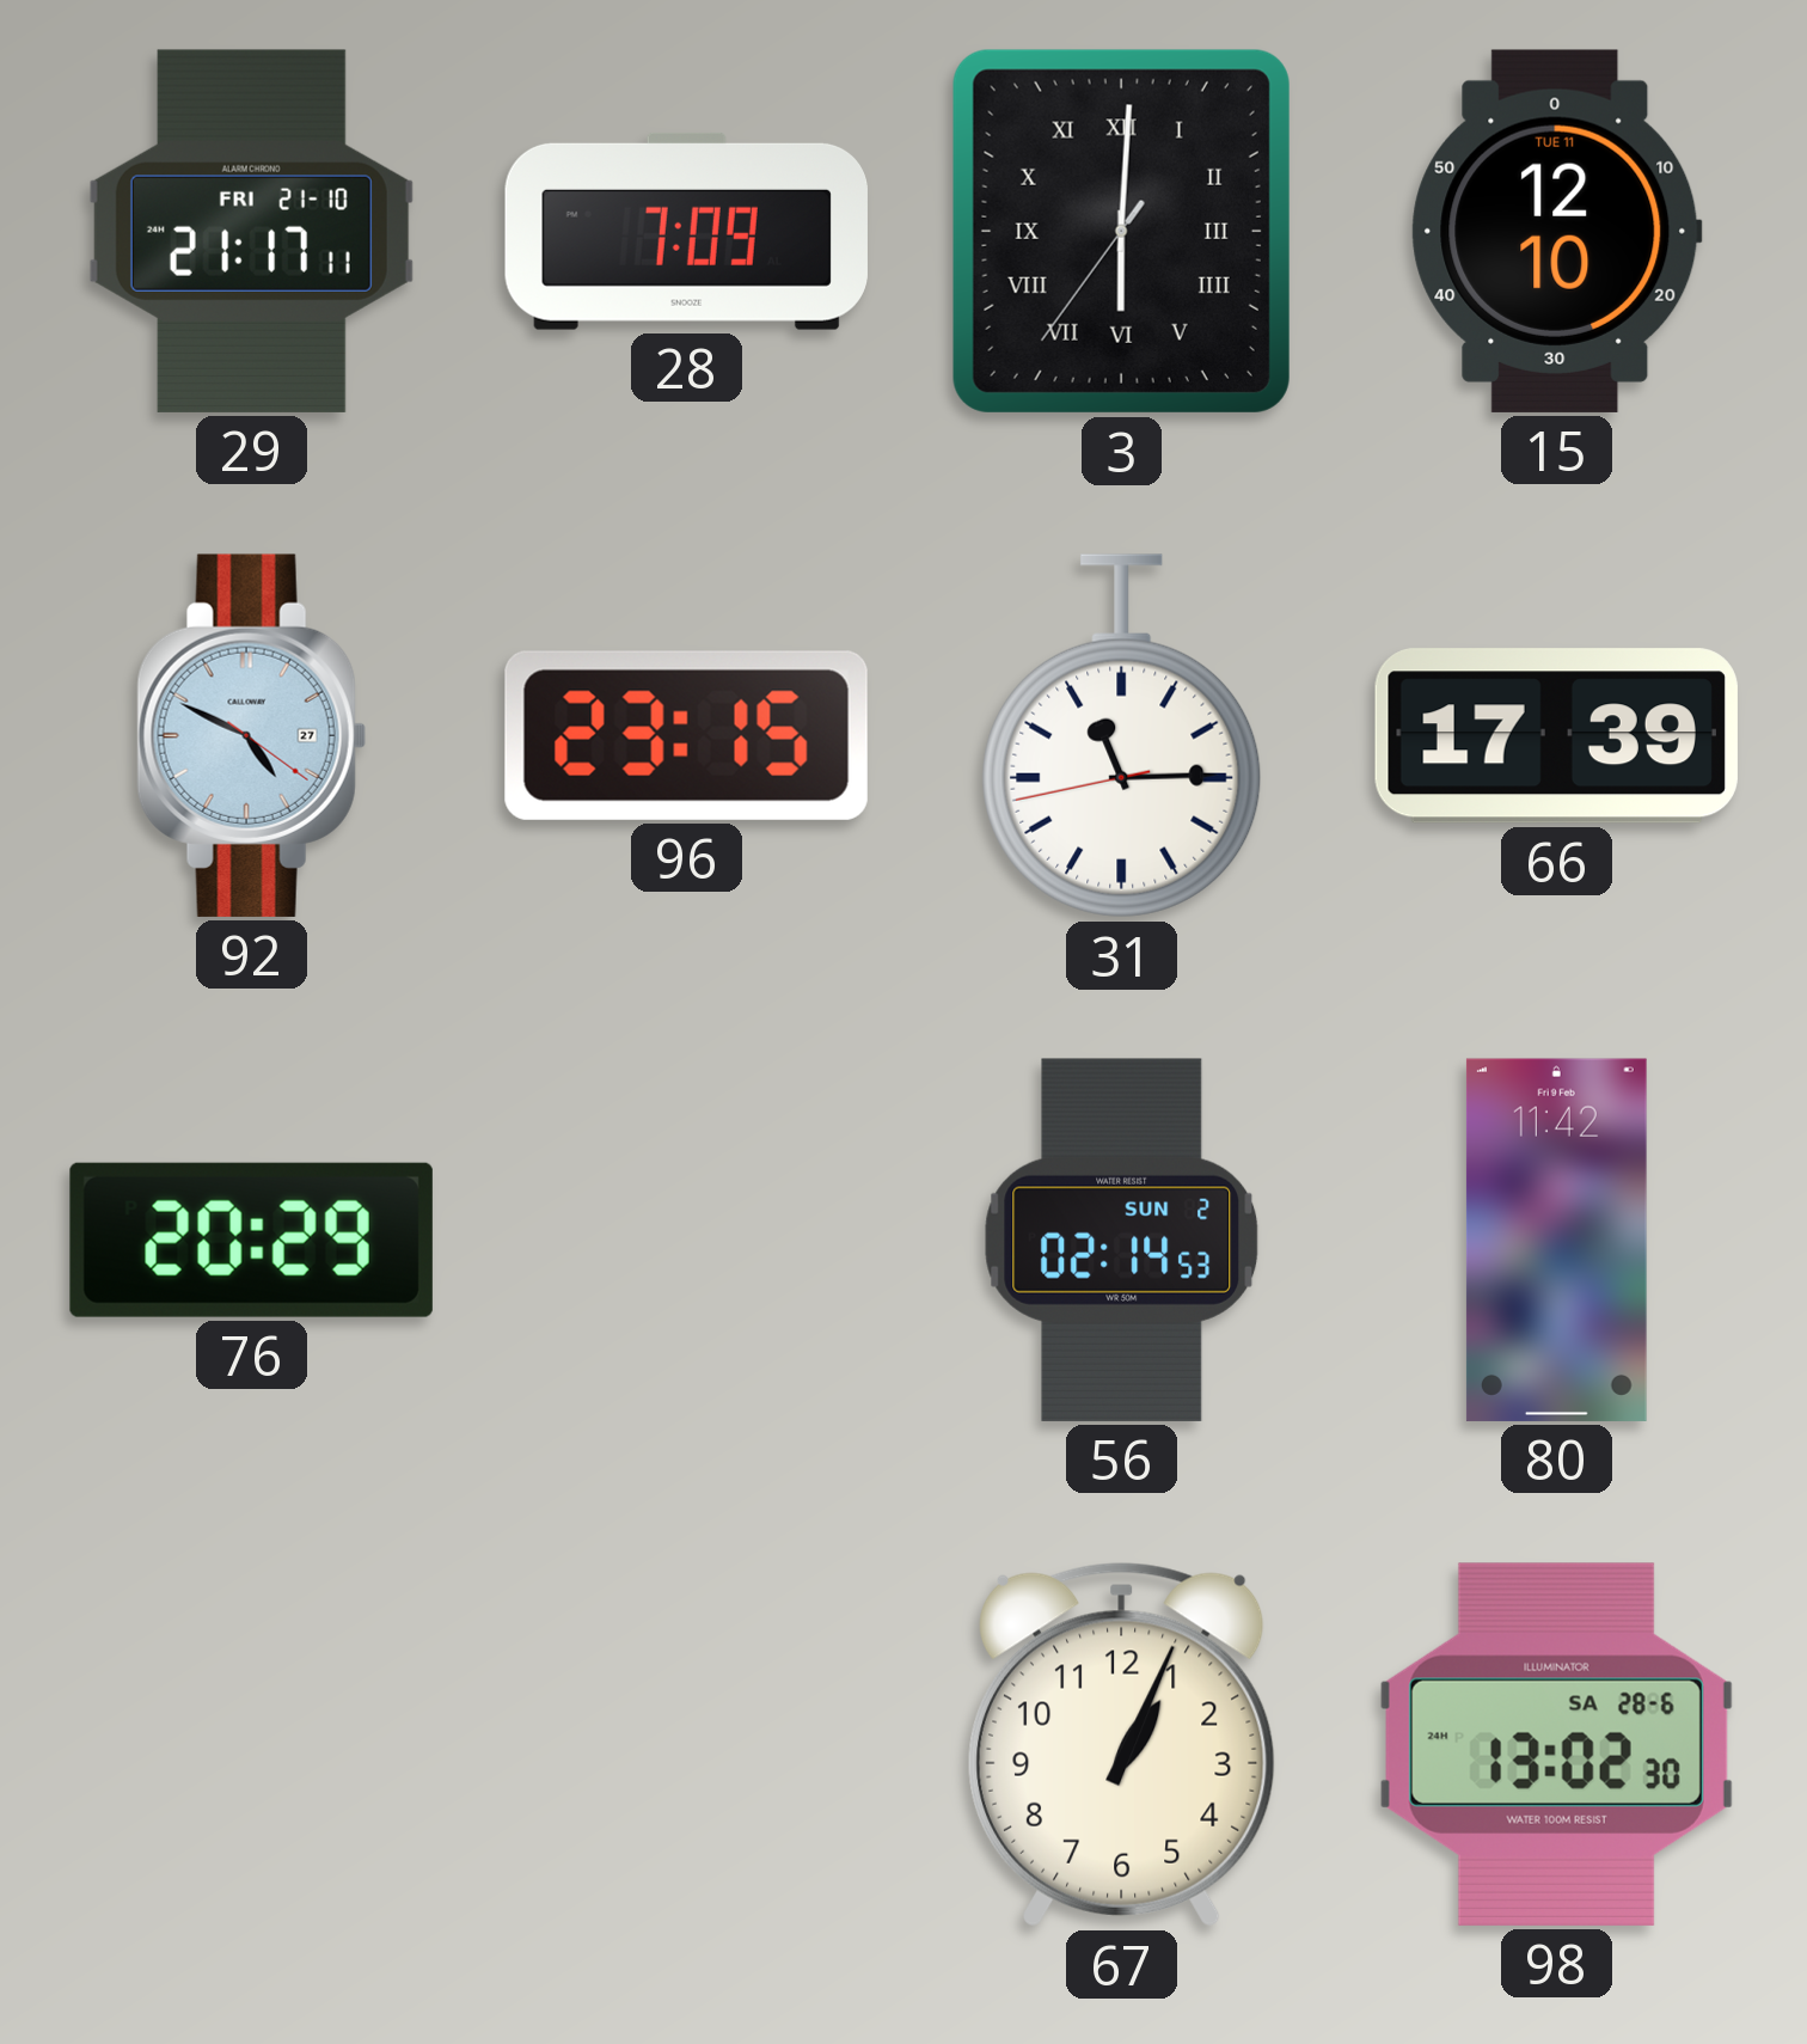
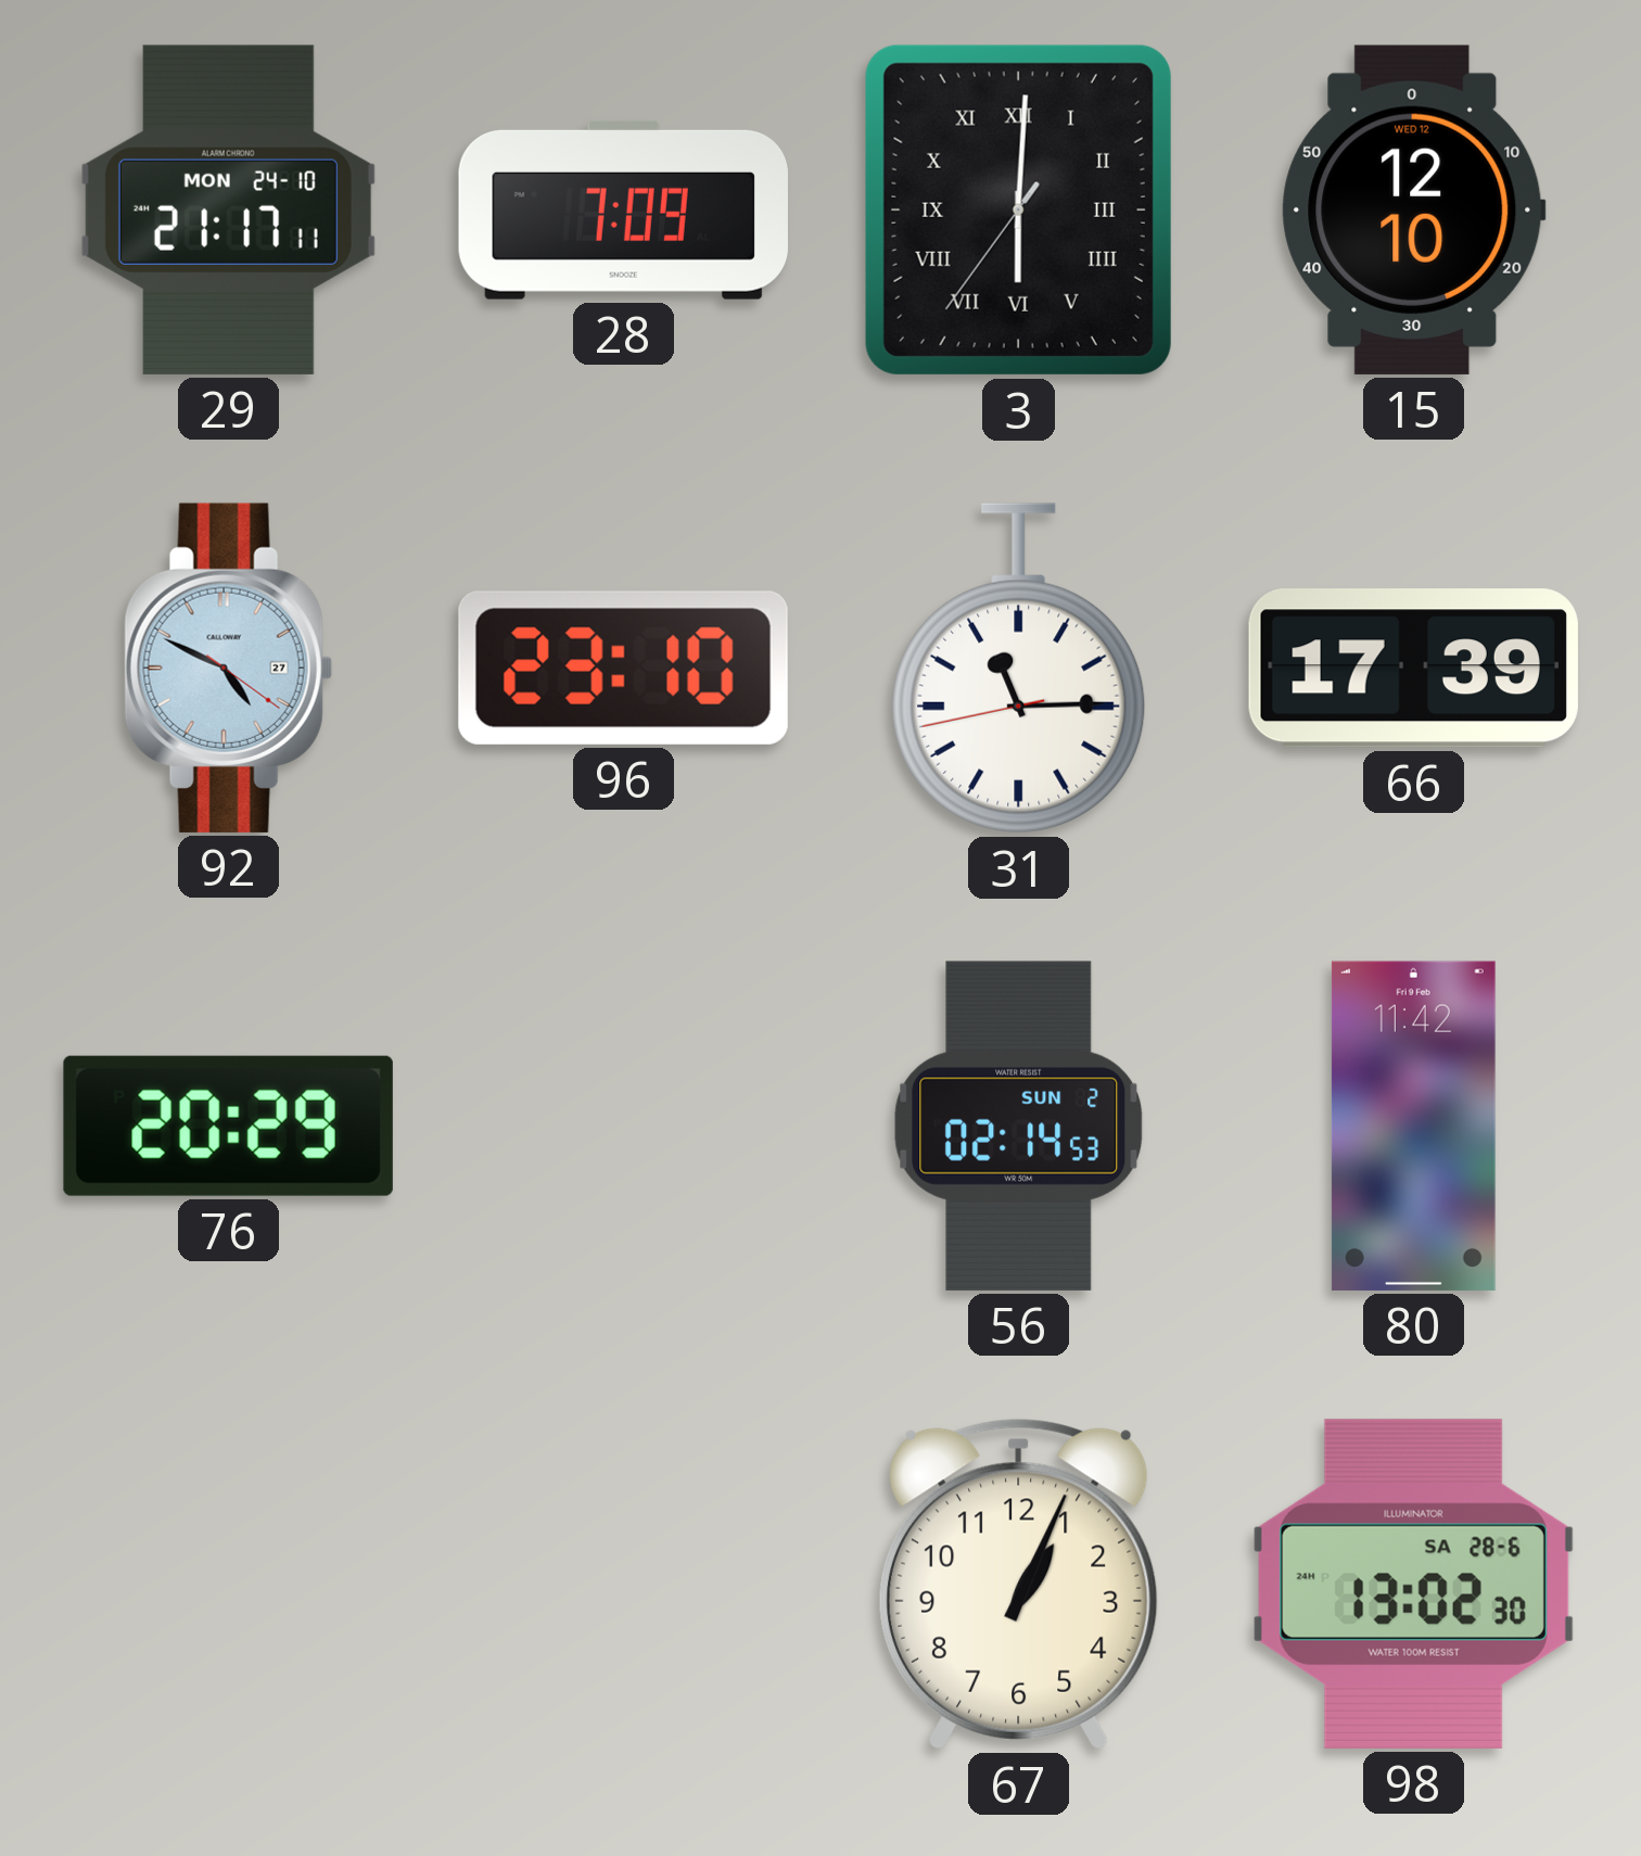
29 date: FRI 21-10 -> MON 24-10
15 date: TUE 11 -> WED 12
96: 23:15 -> 23:10
